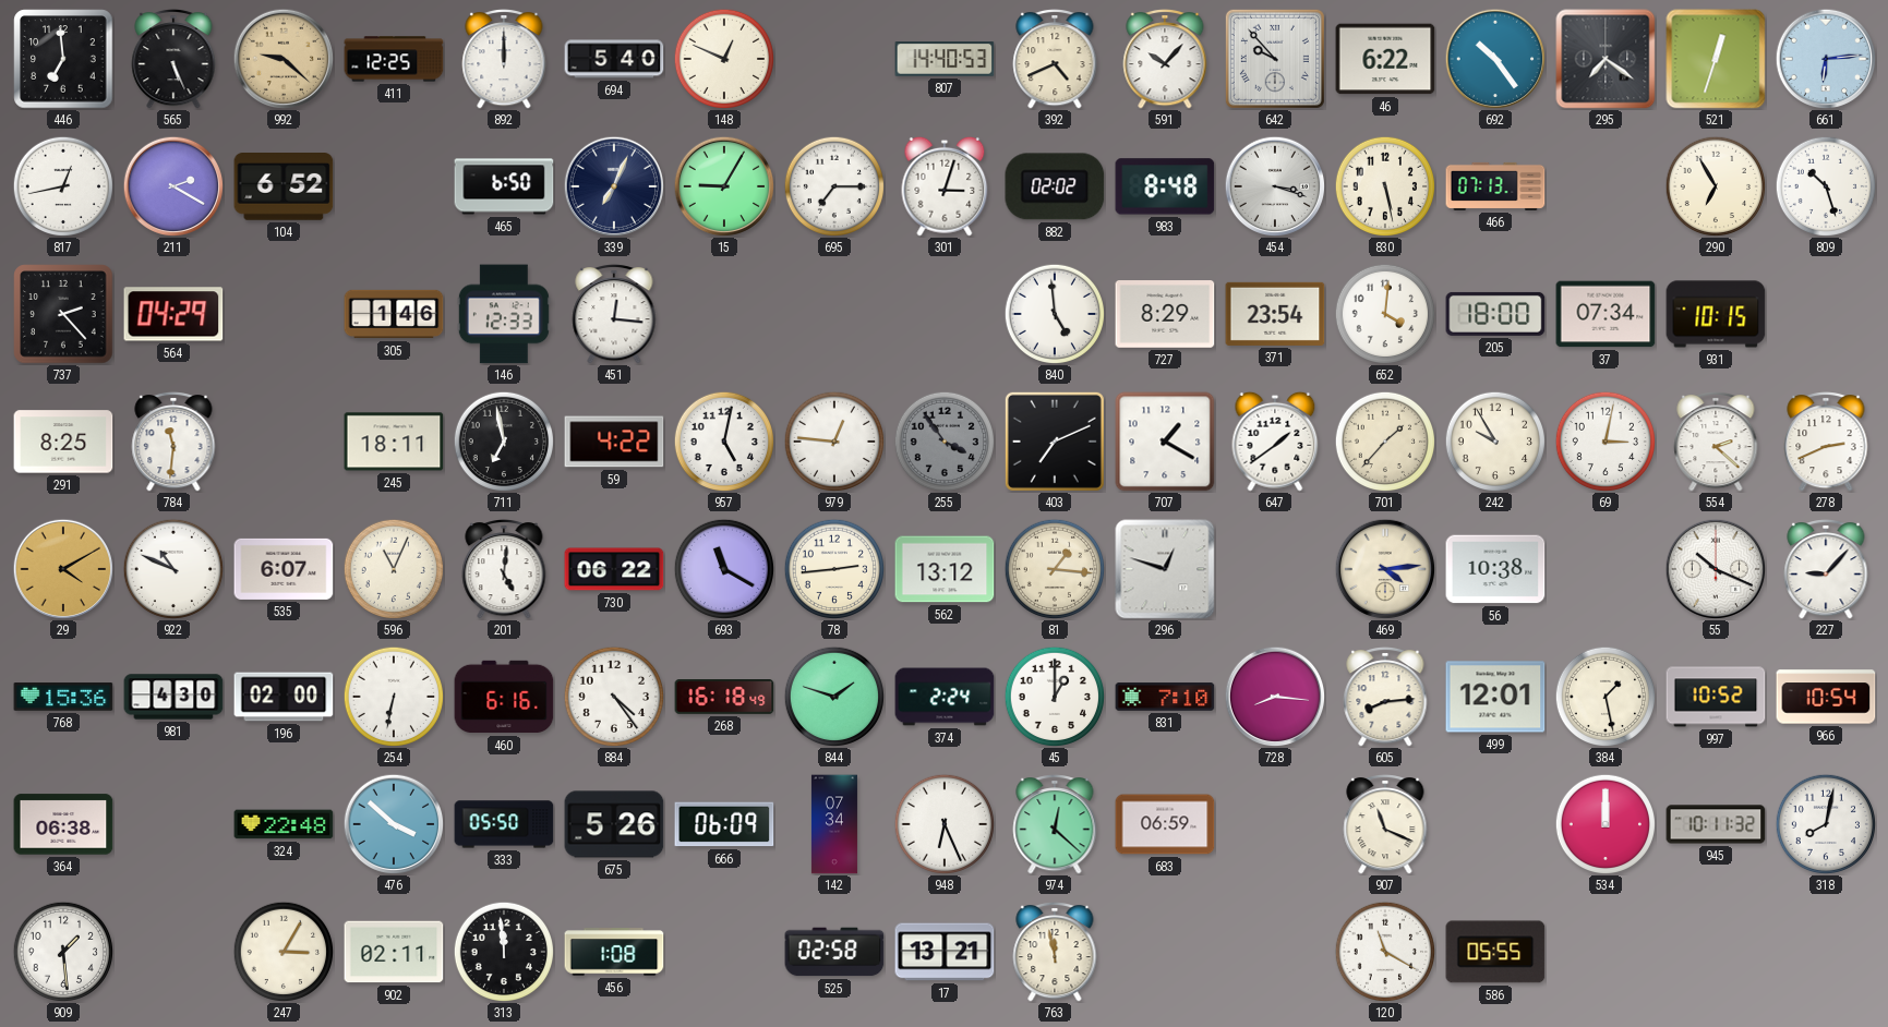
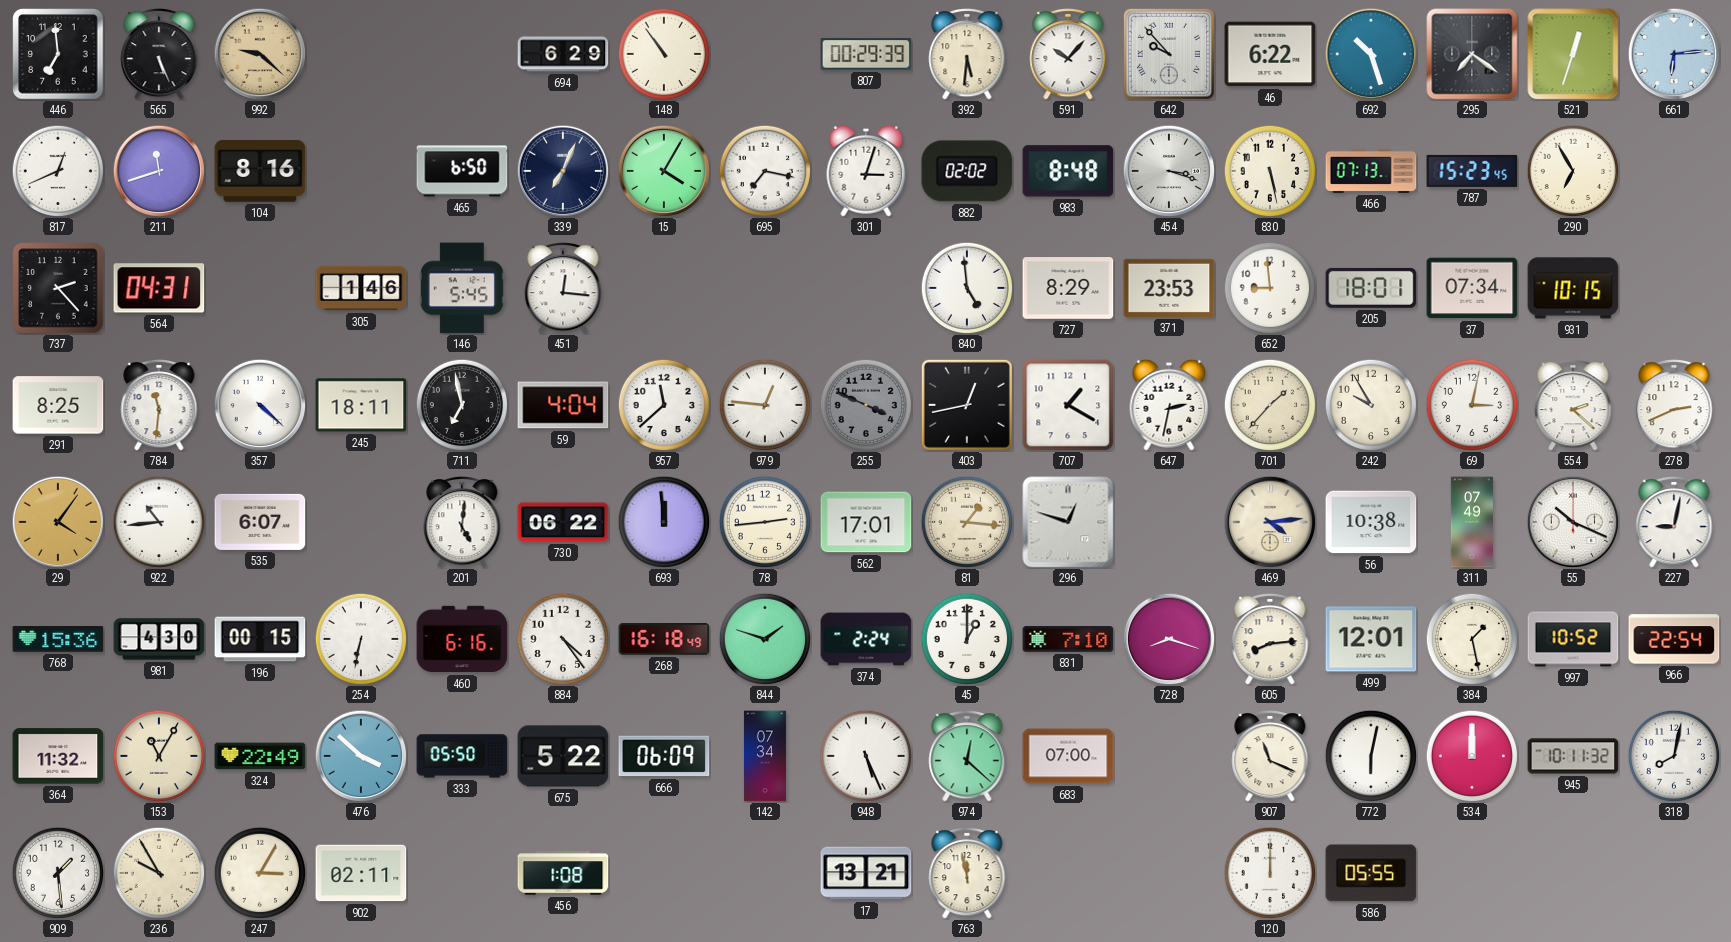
411: 12:25 -> none
892: 12:00 -> none
694: 5:40 -> 6:29
148: 12:49 -> 10:54
807: 14:40 -> 00:29
392: 4:41 -> 5:31
692: 10:24 -> 10:27
817: 12:43 -> 12:41
211: 2:20 -> 11:42
104: 6:52 -> 8:16
15: 9:05 -> 4:05
695: 7:15 -> 7:17
787: none -> 15:23
809: 10:27 -> none
564: 04:29 -> 04:31
146: 12:33 -> 5:45
371: 23:54 -> 23:53
652: 4:01 -> 8:59
205: 18:00 -> 18:01
357: none -> 4:22
59: 4:22 -> 4:04
957: 5:02 -> 11:38
255: 3:54 -> 3:49
403: 7:11 -> 12:43
647: 1:39 -> 2:32
29: 4:10 -> 4:06
922: 10:49 -> 10:44
596: 11:04 -> none
693: 11:20 -> 11:59
562: 13:12 -> 17:01
311: none -> 07:49
227: 9:07 -> 9:02
196: 02:00 -> 00:15
728: 8:16 -> 8:18
966: 10:54 -> 22:54
364: 06:38 -> 11:32
153: none -> 11:05
324: 22:48 -> 22:49
675: 5:26 -> 5:22
948: 6:26 -> 5:26
683: 06:59 -> 07:00
772: none -> 6:02
236: none -> 9:55
313: 11:59 -> none
525: 02:58 -> none
120: 11:20 -> 12:00
